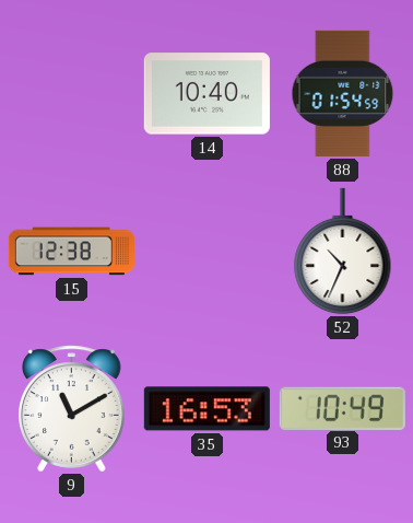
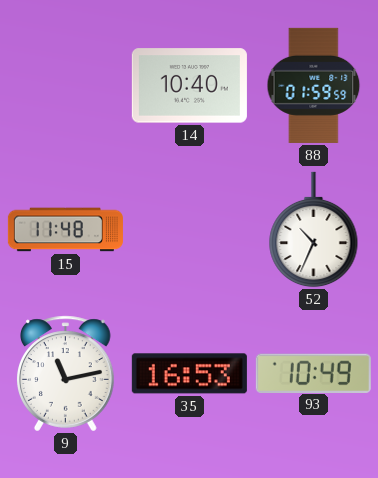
88: 01:54 -> 01:59
15: 12:38 -> 11:48
9: 11:10 -> 11:13
